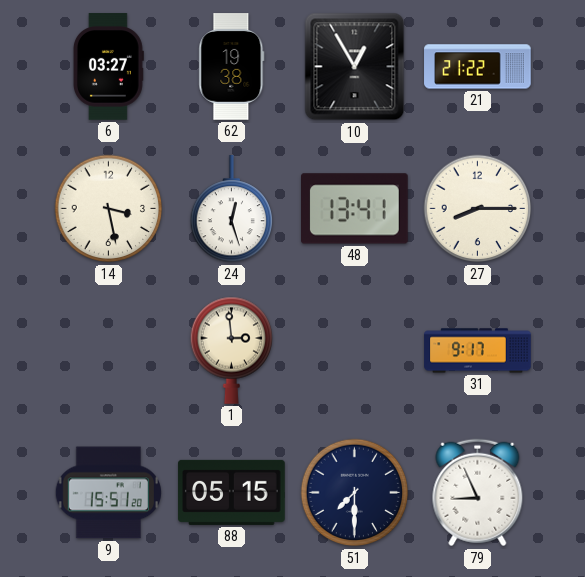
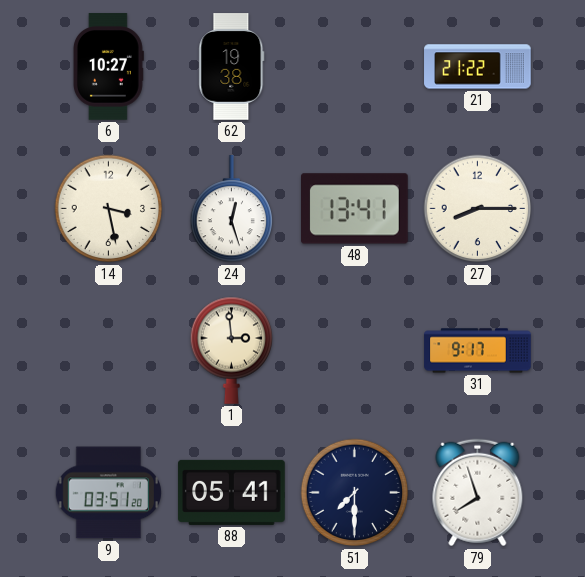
6: 03:27 -> 10:27
10: 12:55 -> none
9: 15:51 -> 03:51
88: 05:15 -> 05:41
79: 8:56 -> 7:57
